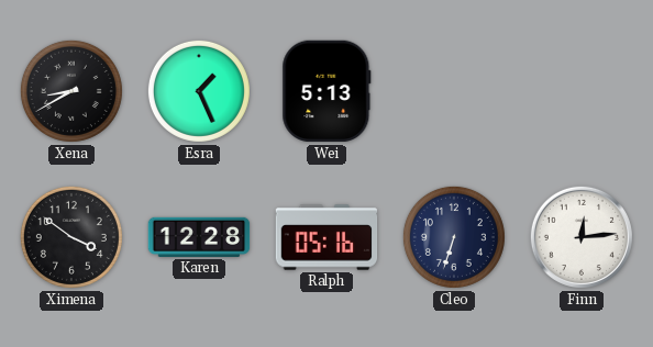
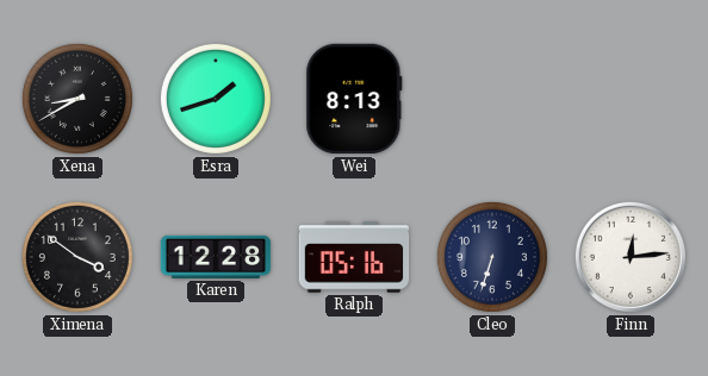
Esra: 1:26 -> 1:42
Wei: 5:13 -> 8:13
